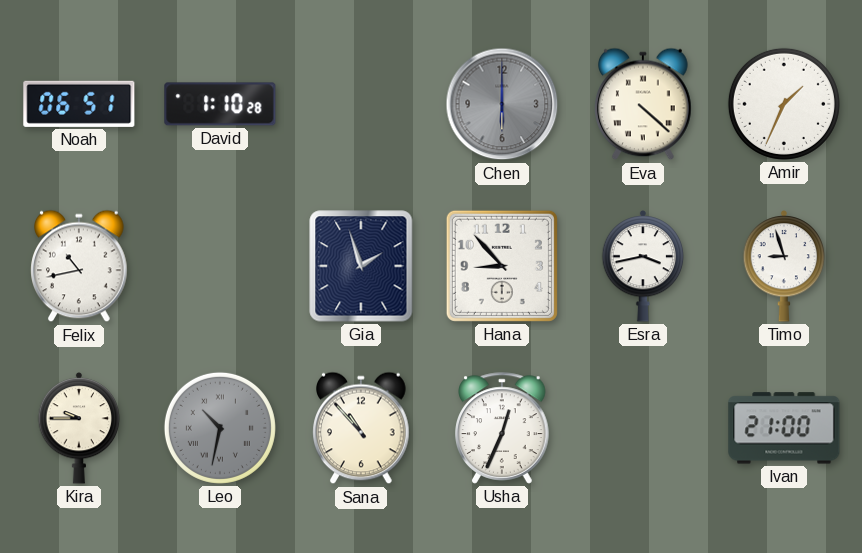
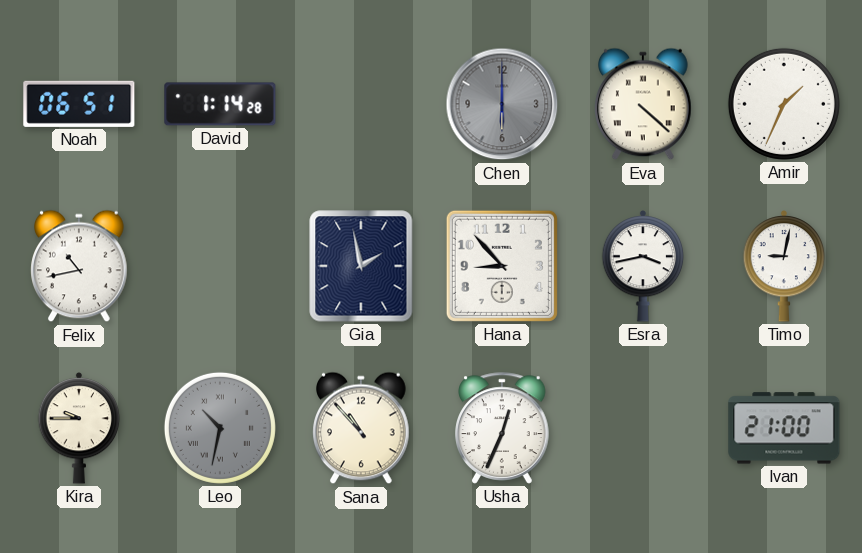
David: 1:10 -> 1:14
Gia: 1:57 -> 1:58
Timo: 8:57 -> 9:02
